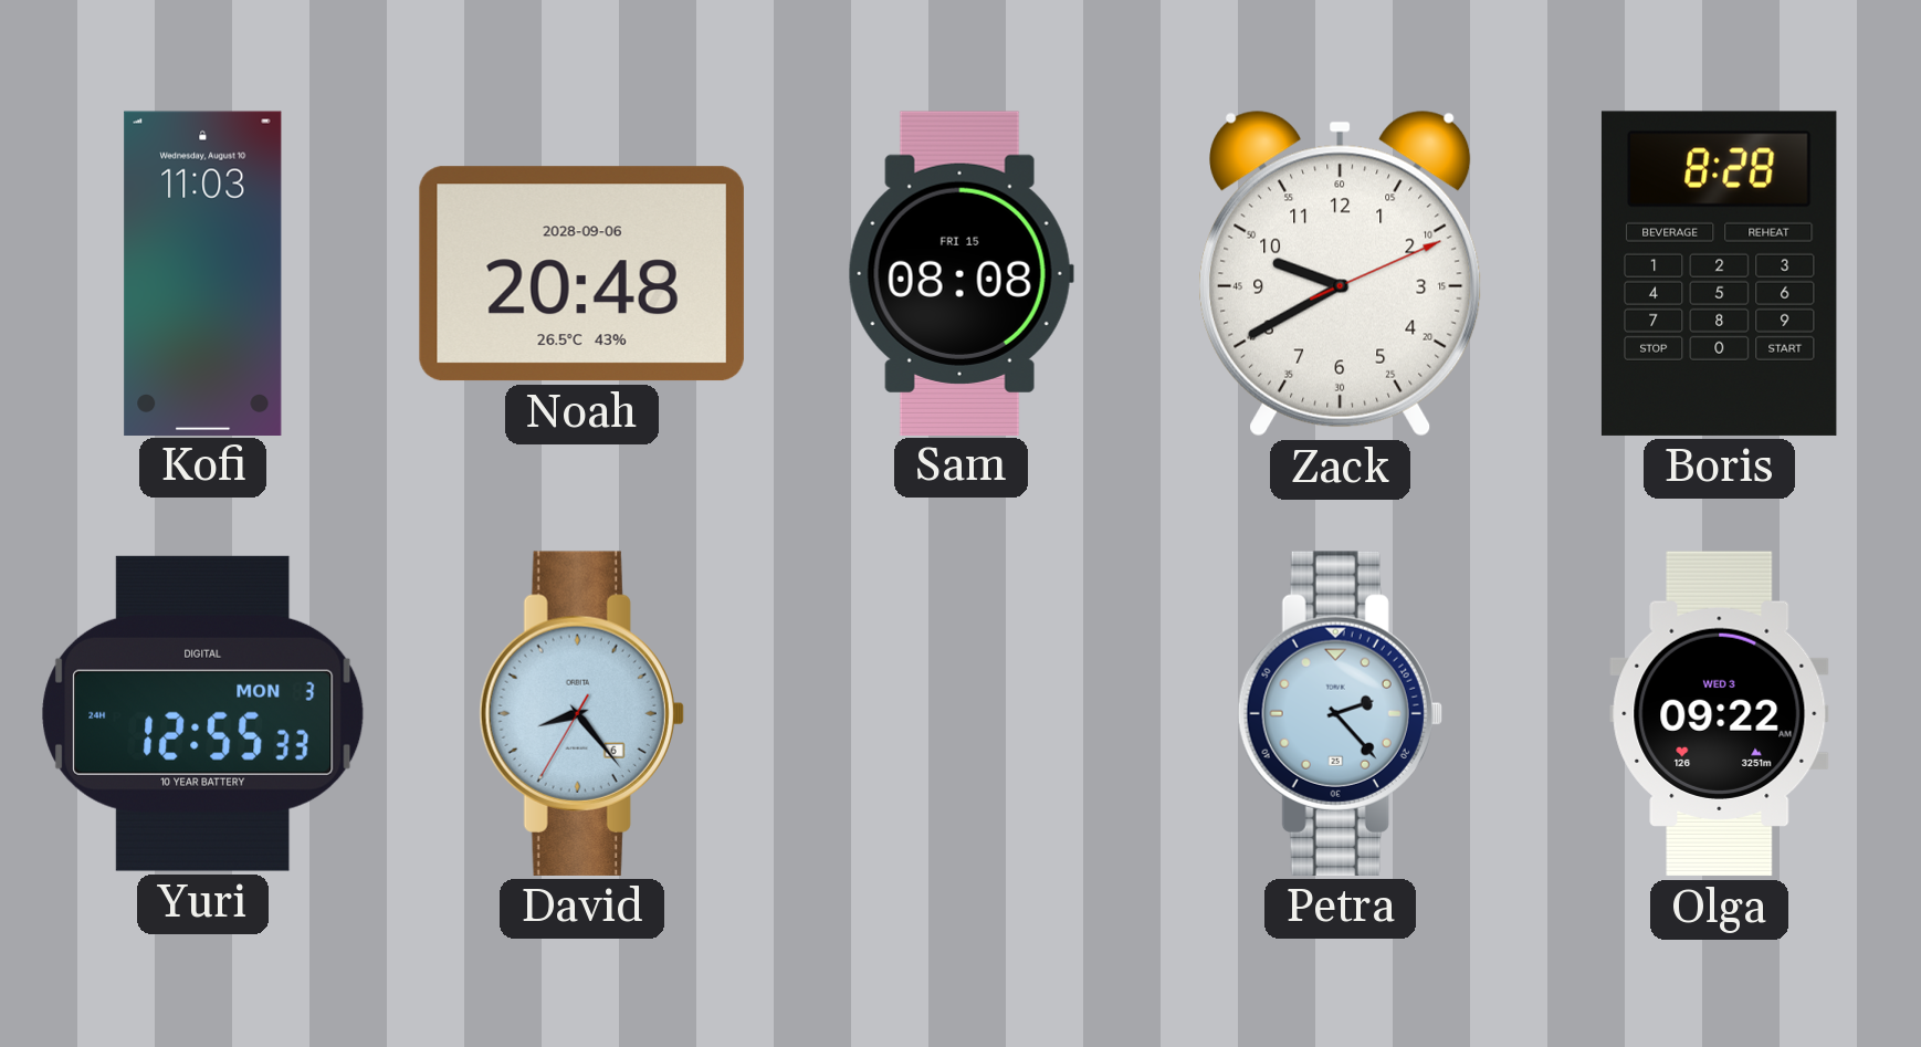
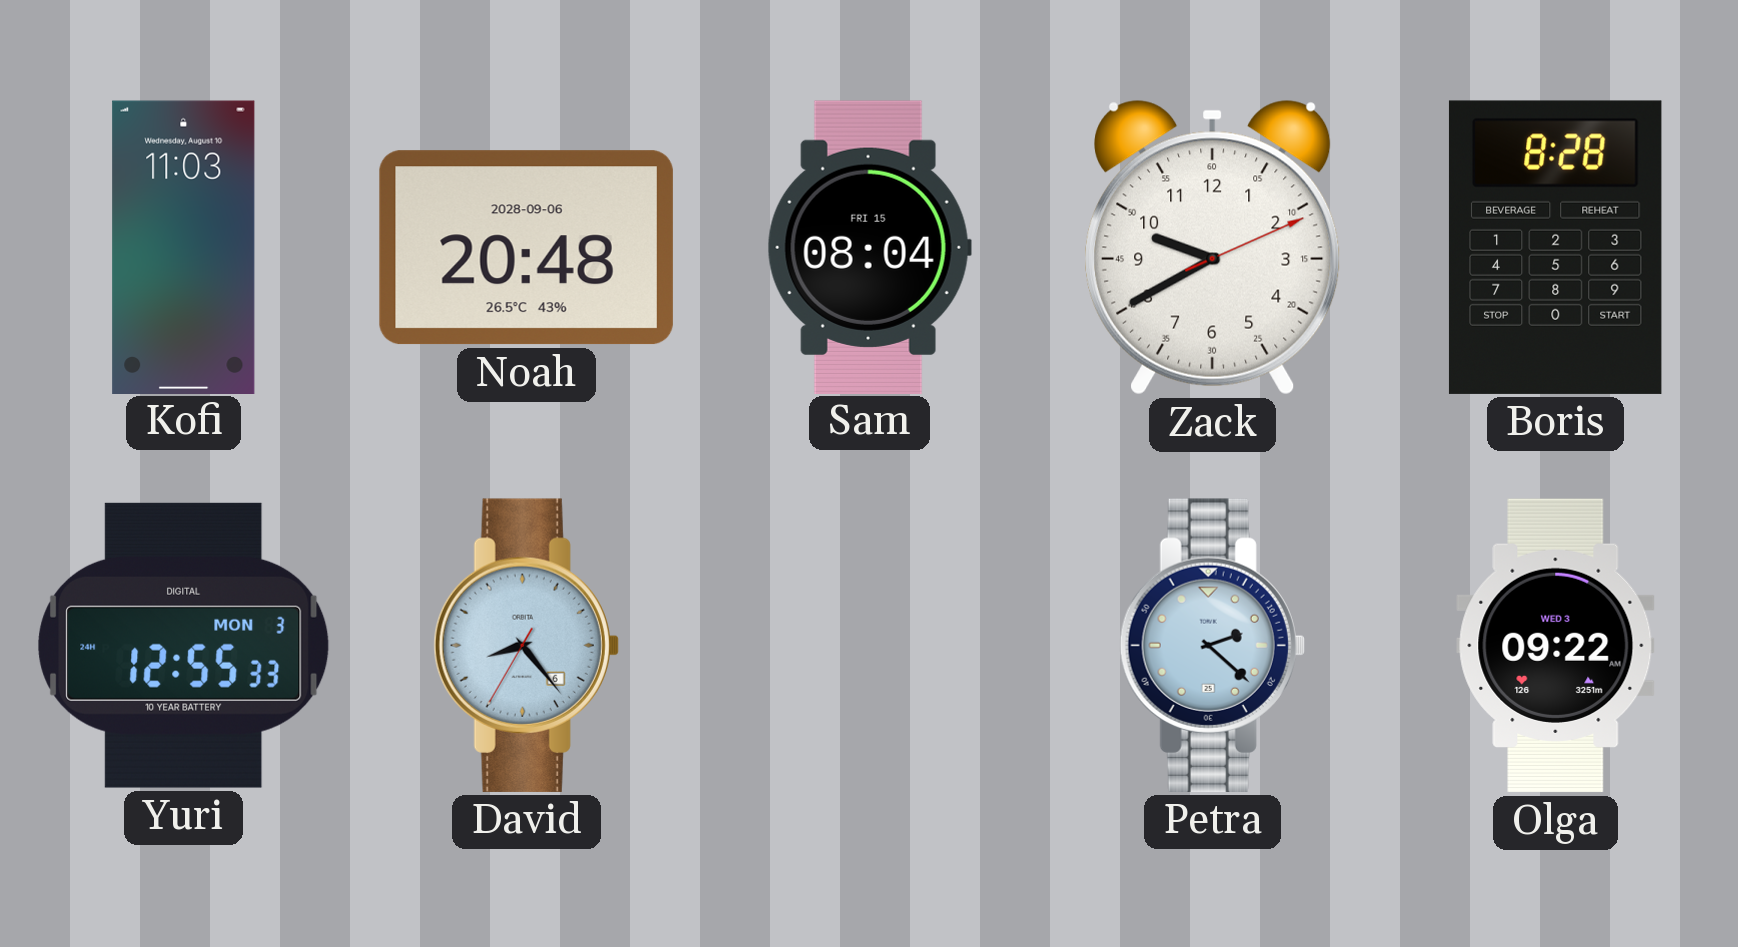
Sam: 08:08 -> 08:04
Petra: 2:23 -> 2:22
